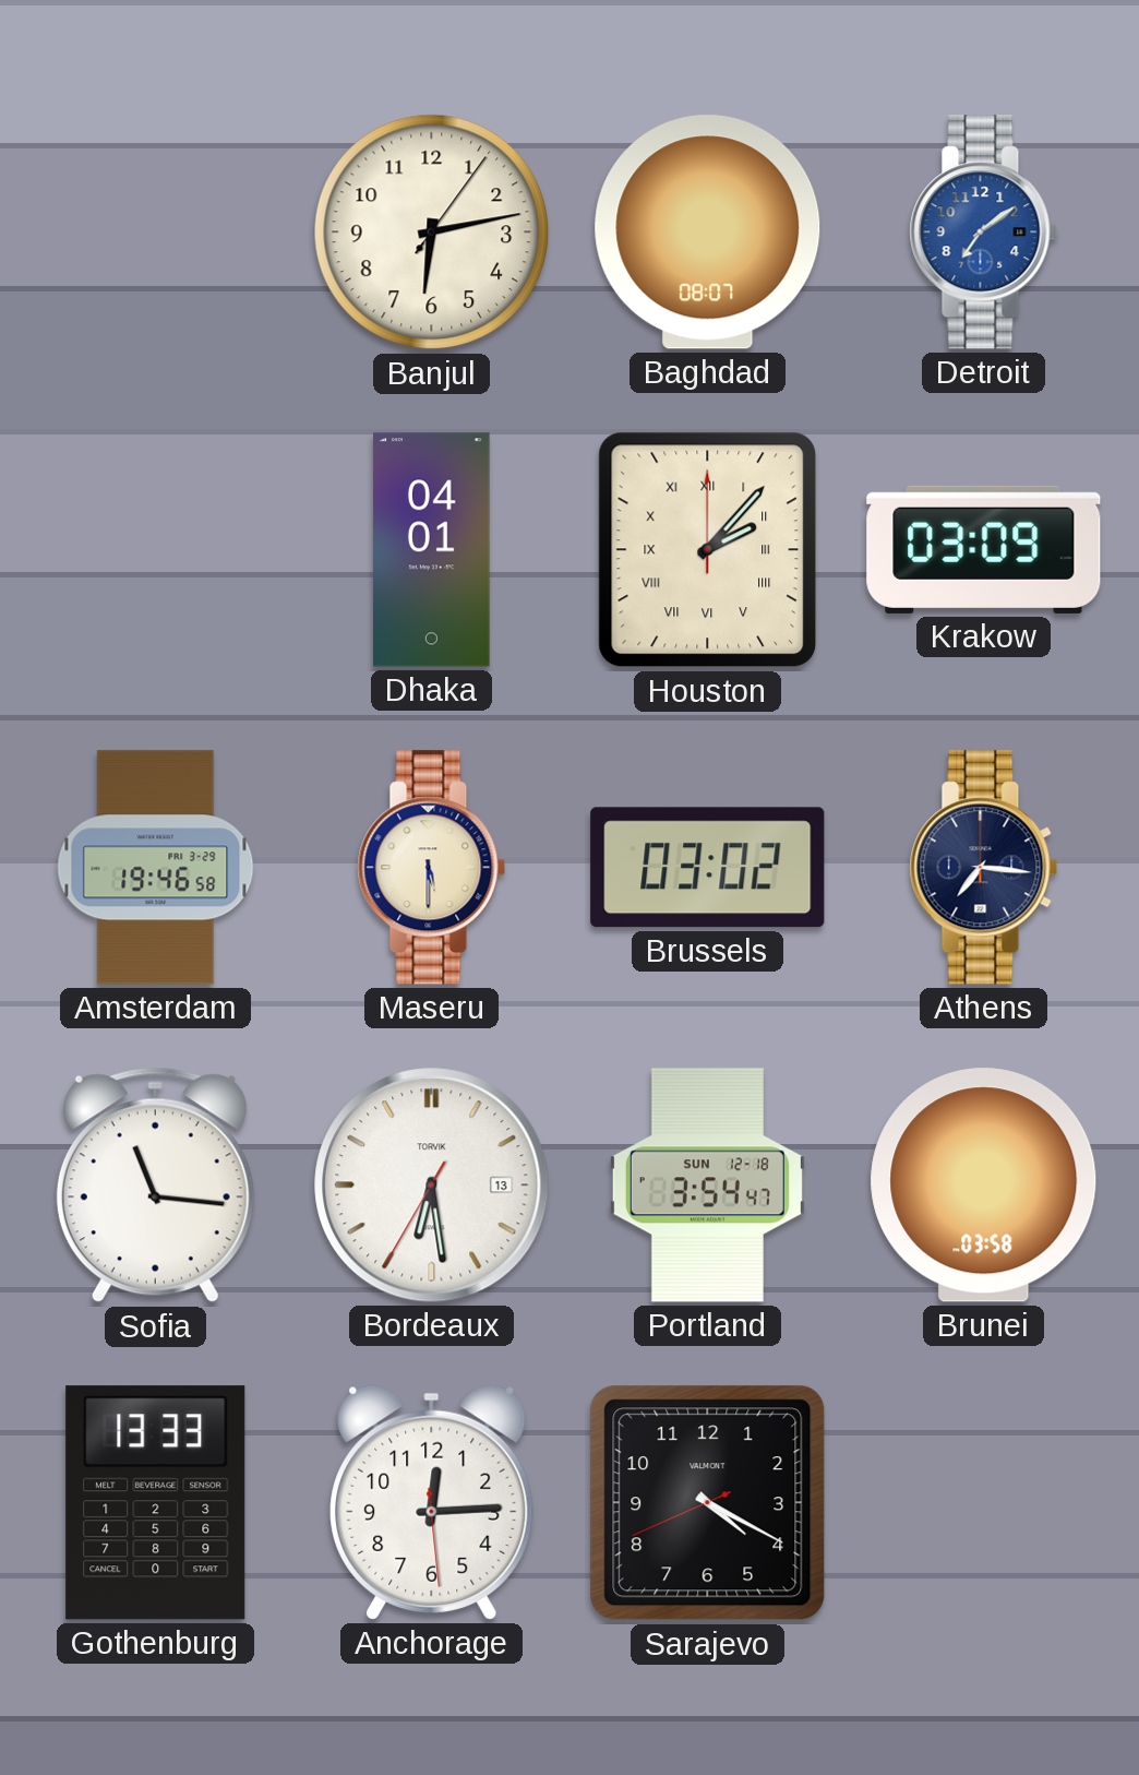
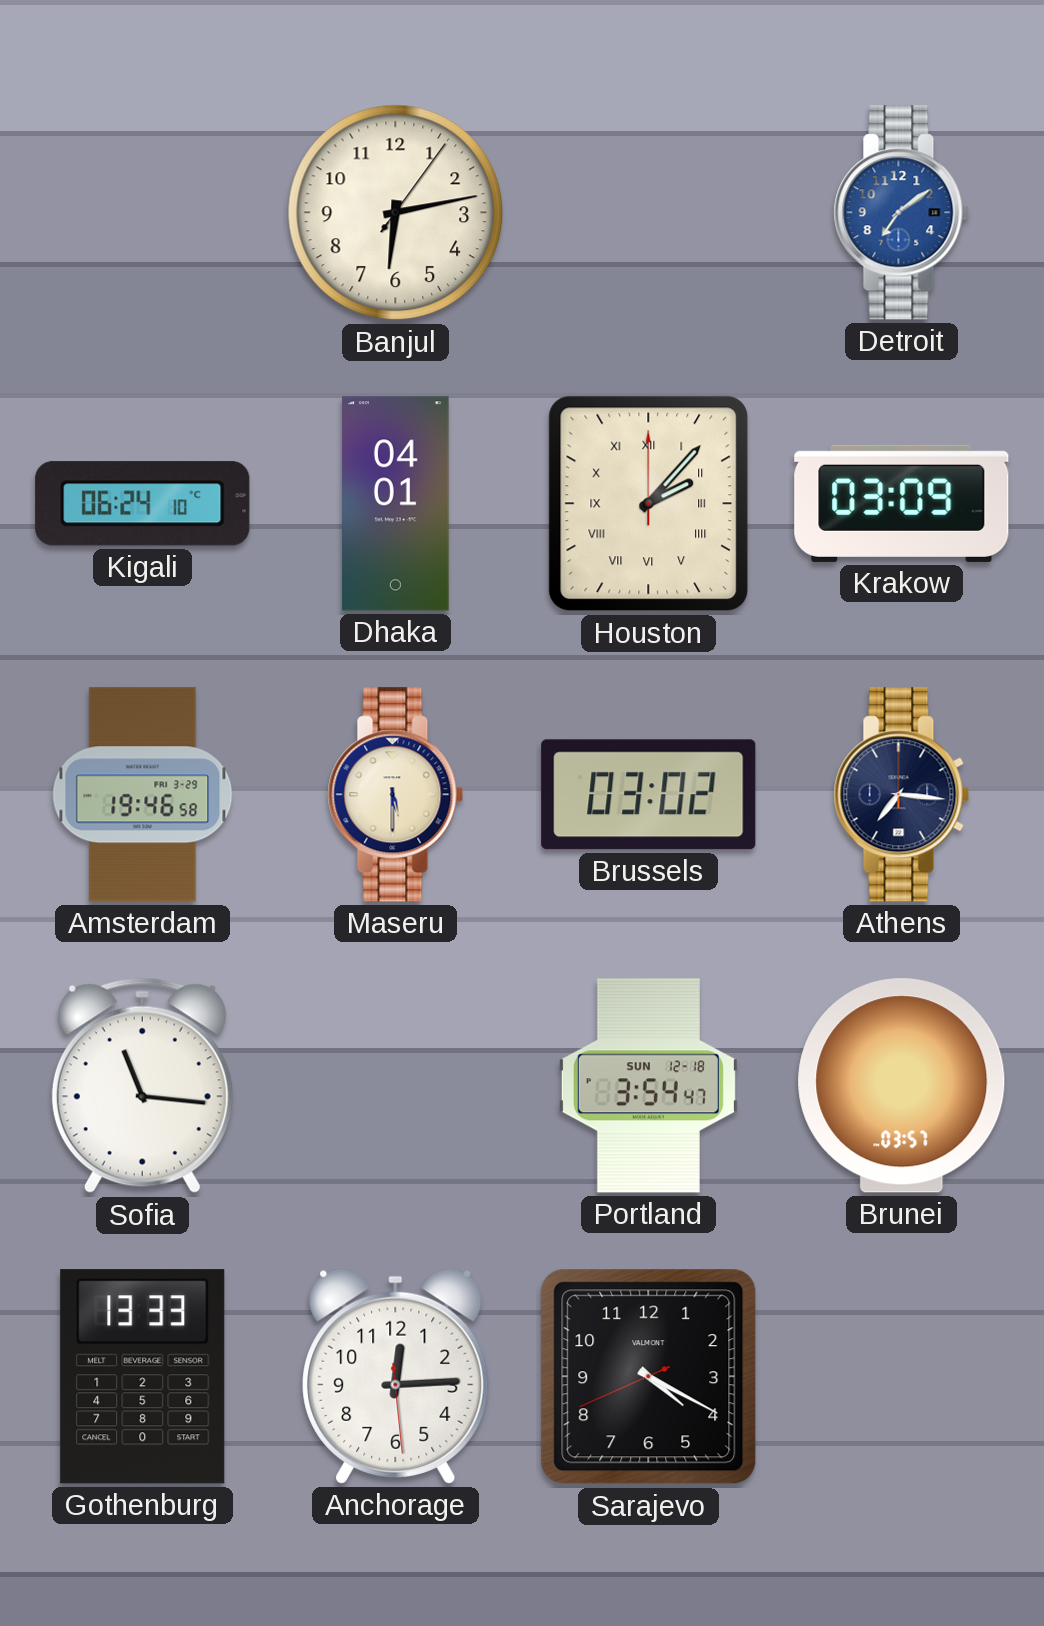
Baghdad: 08:07 -> none
Kigali: none -> 06:24
Bordeaux: 6:28 -> none
Brunei: 03:58 -> 03:57
